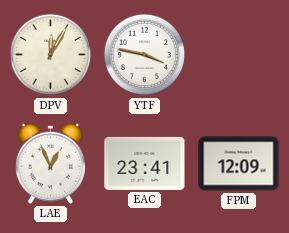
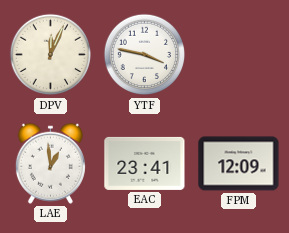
DPV: 12:05 -> 12:04
LAE: 12:56 -> 12:59
